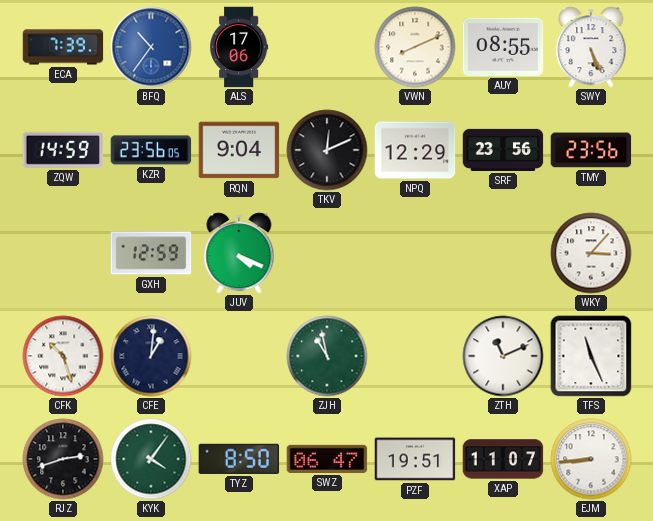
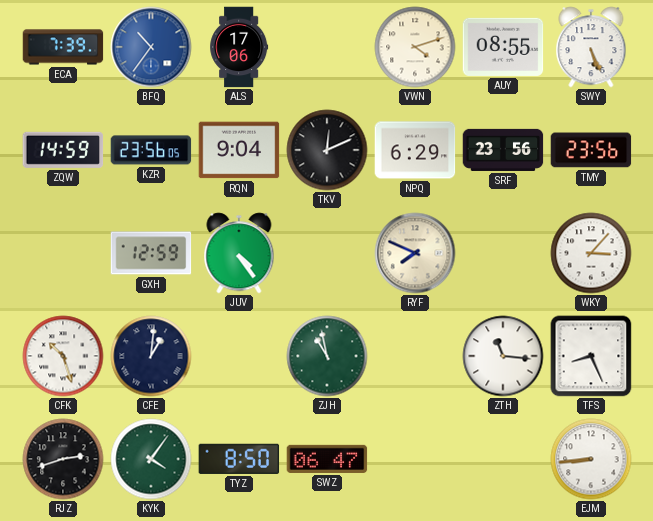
VWN: 8:11 -> 4:12
NPQ: 12:29 -> 6:29
JUV: 4:19 -> 4:24
RYF: none -> 7:49
ZTH: 11:11 -> 11:16
TFS: 11:26 -> 8:26
PZF: 19:51 -> none
XAP: 11:07 -> none
